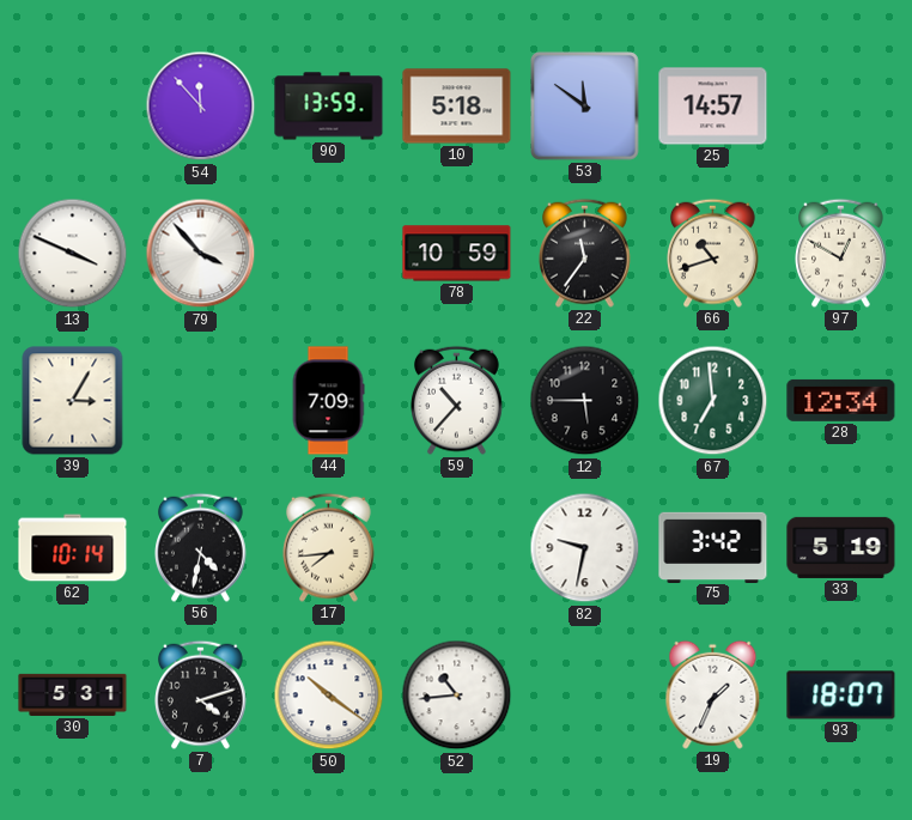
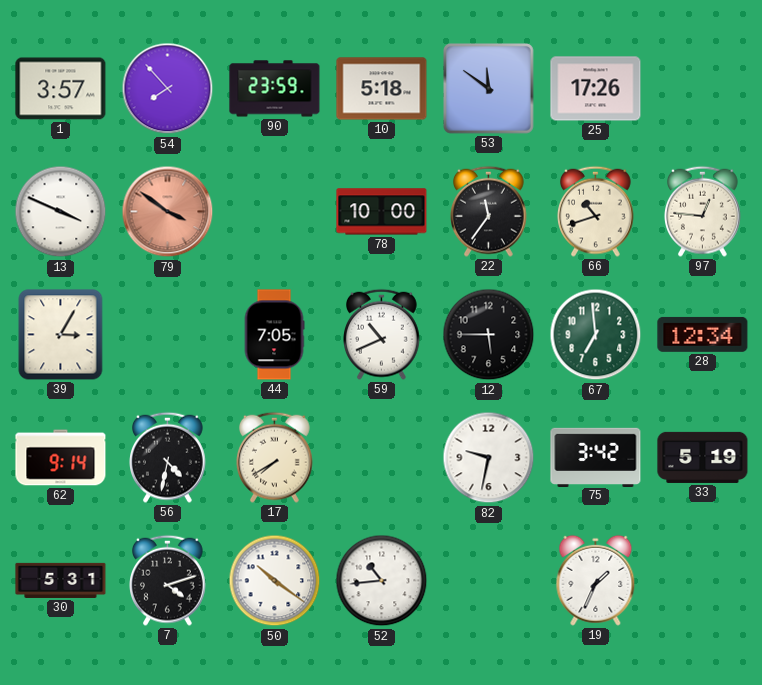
1: none -> 3:57
54: 11:53 -> 7:53
90: 13:59 -> 23:59
25: 14:57 -> 17:26
79: 3:53 -> 3:51
79 dial: white -> salmon
78: 10:59 -> 10:00
97: 12:50 -> 12:46
44: 7:09 -> 7:05
59: 10:37 -> 10:41
62: 10:14 -> 9:14
17: 7:44 -> 7:40
93: 18:07 -> none
